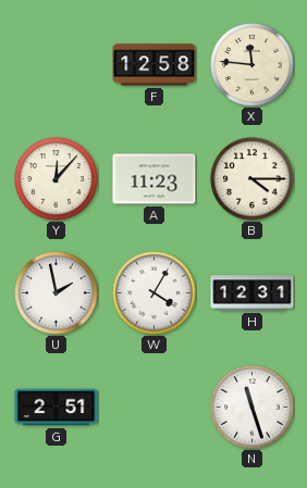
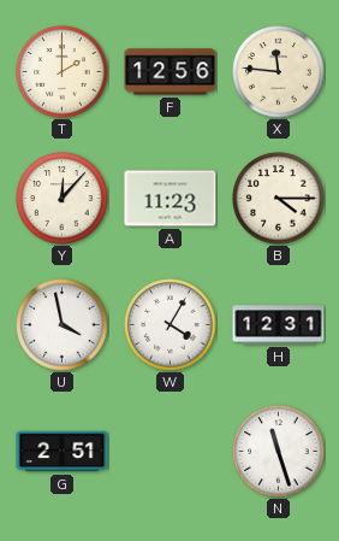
T: none -> 2:00
F: 12:58 -> 12:56
U: 1:58 -> 3:58
